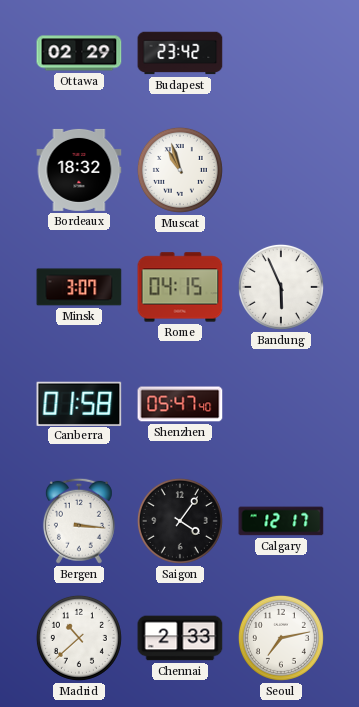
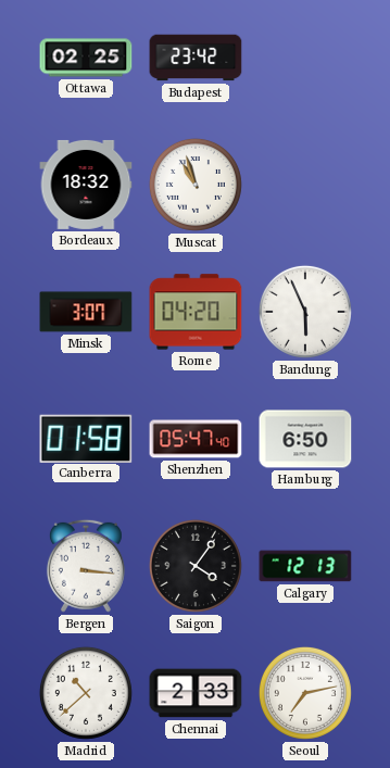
Ottawa: 02:29 -> 02:25
Rome: 04:15 -> 04:20
Hamburg: none -> 6:50
Calgary: 12:17 -> 12:13
